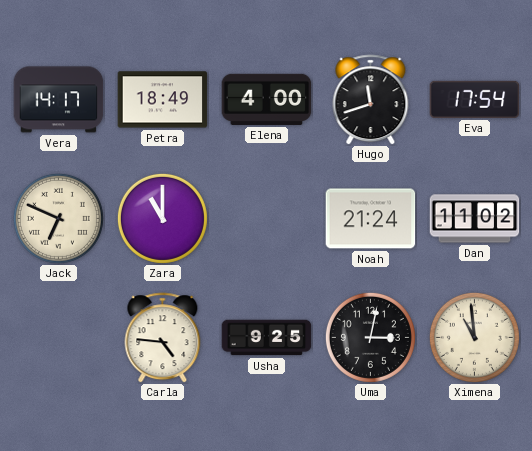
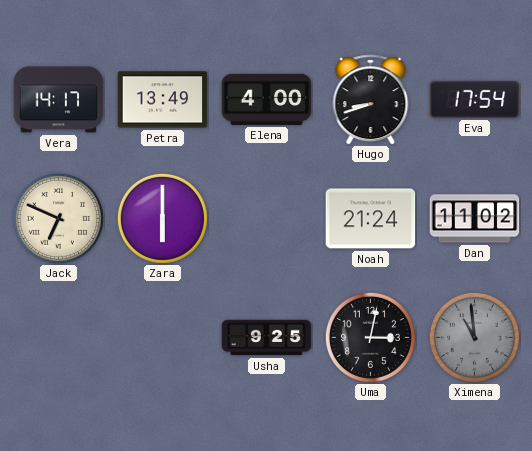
Petra: 18:49 -> 13:49
Hugo: 11:42 -> 8:42
Zara: 11:00 -> 6:00
Carla: 4:46 -> none
Ximena dial: cream -> grey
